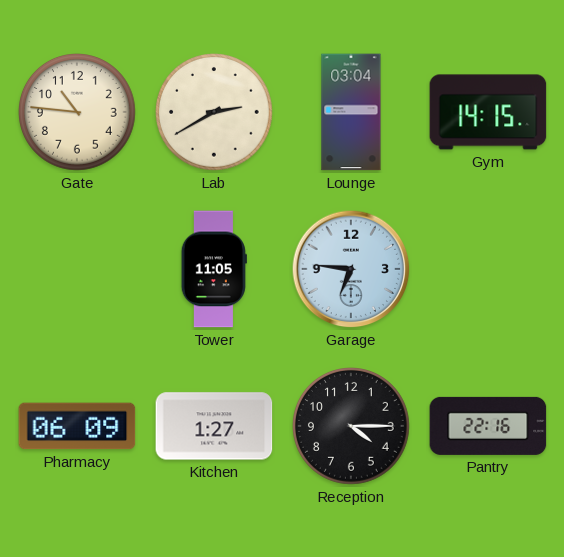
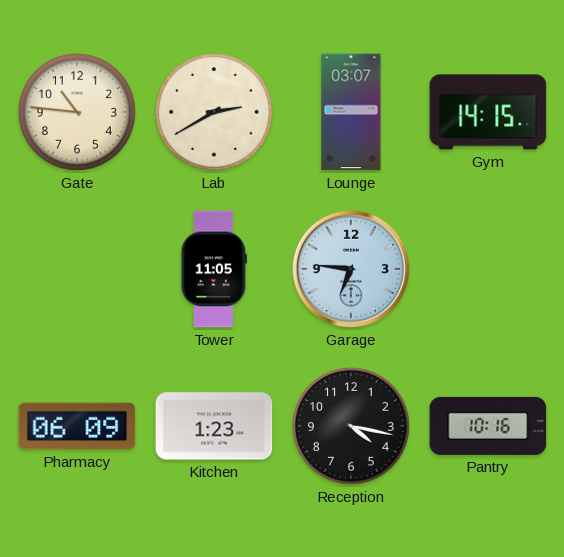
Lounge: 03:04 -> 03:07
Kitchen: 1:27 -> 1:23
Reception: 4:15 -> 4:17
Pantry: 22:16 -> 10:16
